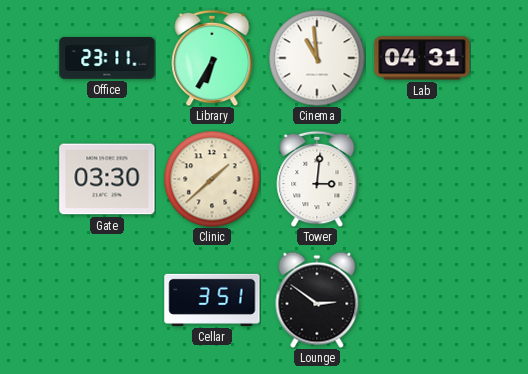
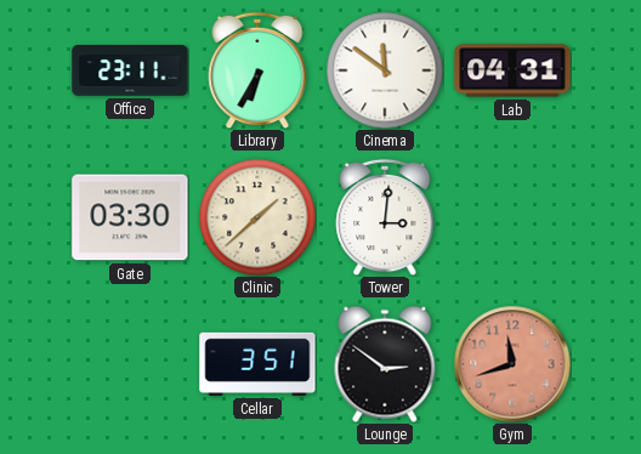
Cinema: 10:59 -> 11:51
Gym: none -> 11:42
